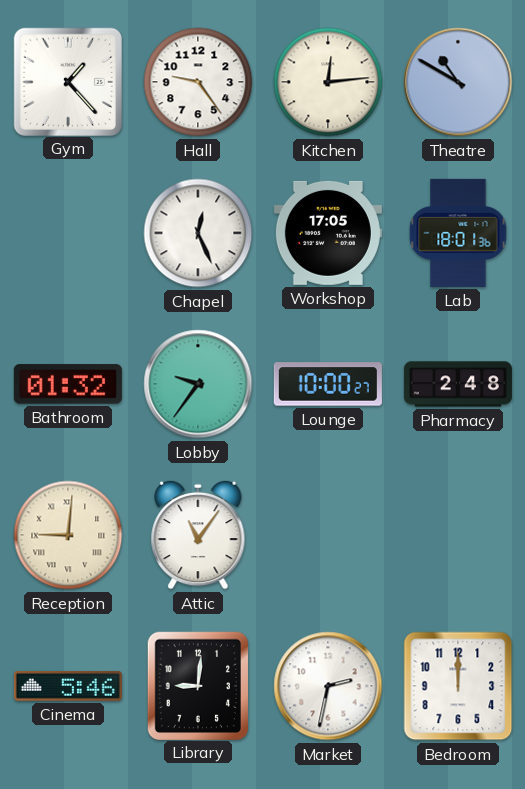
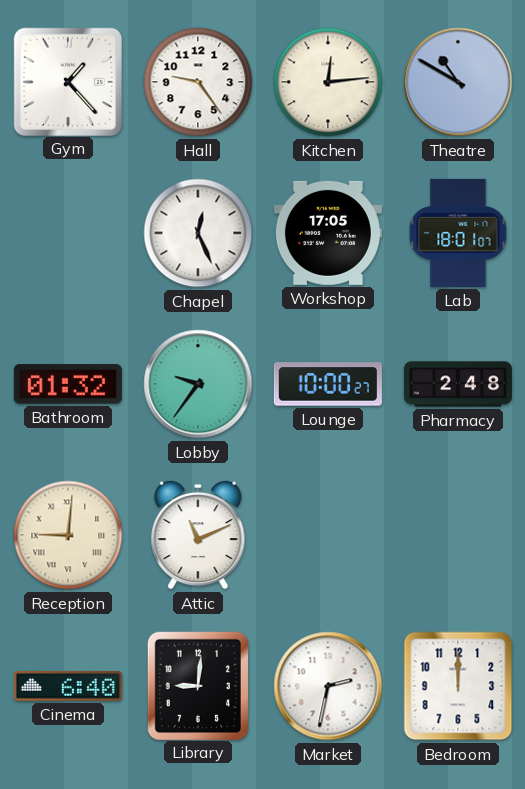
Lab: 18:01:36 -> 18:01:07
Attic: 11:06 -> 11:11
Cinema: 5:46 -> 6:40
